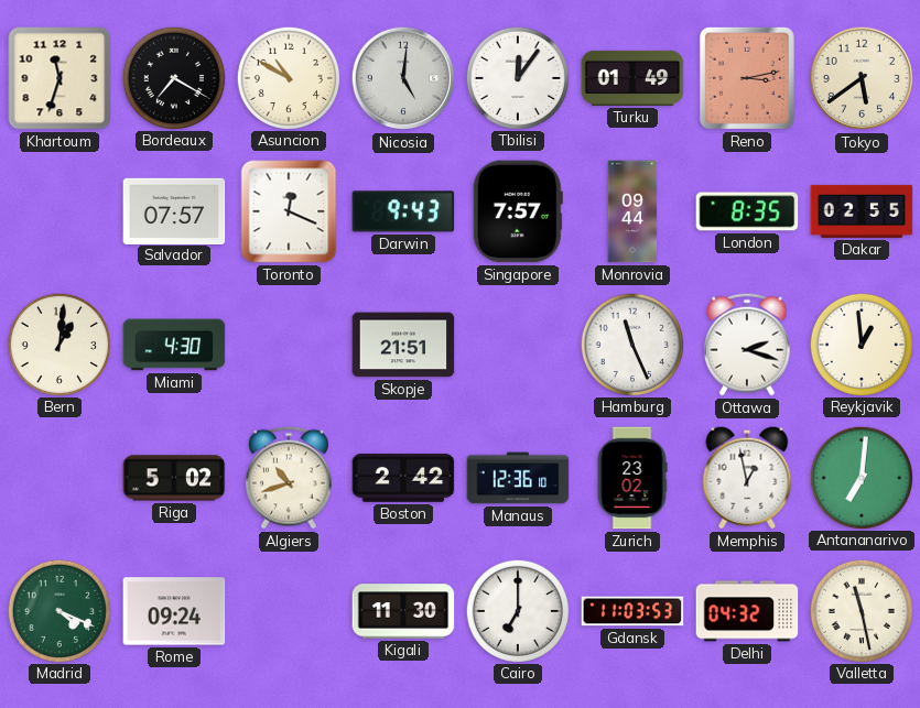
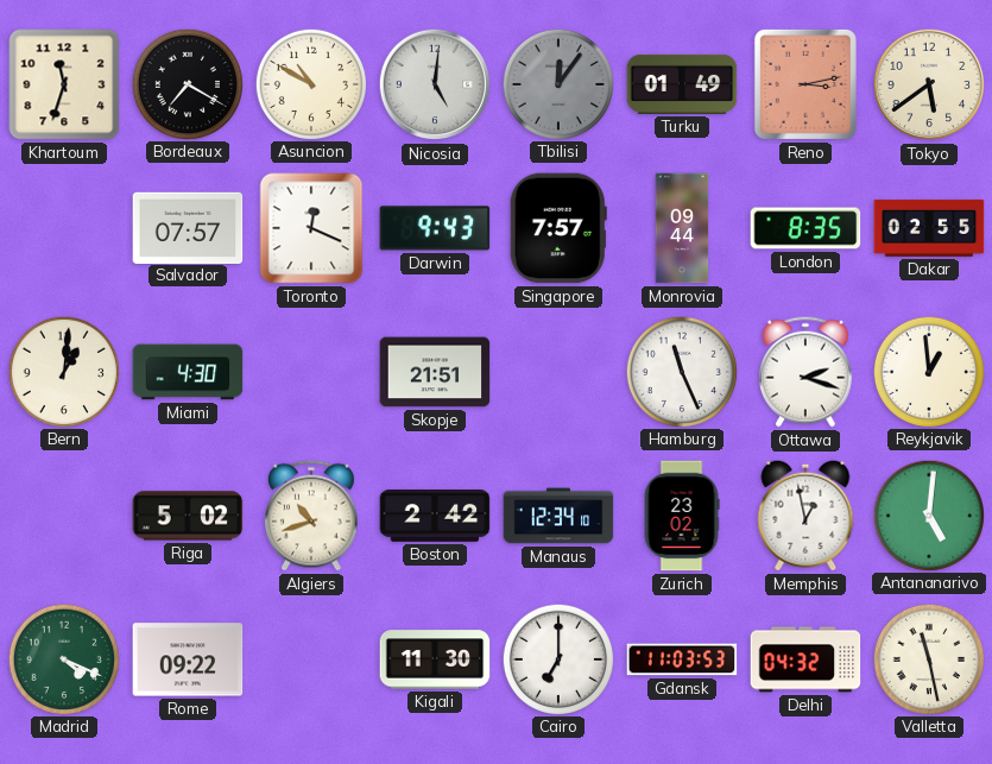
Tbilisi dial: white -> grey
Manaus: 12:36 -> 12:34
Antananarivo: 7:01 -> 5:01
Rome: 09:24 -> 09:22
